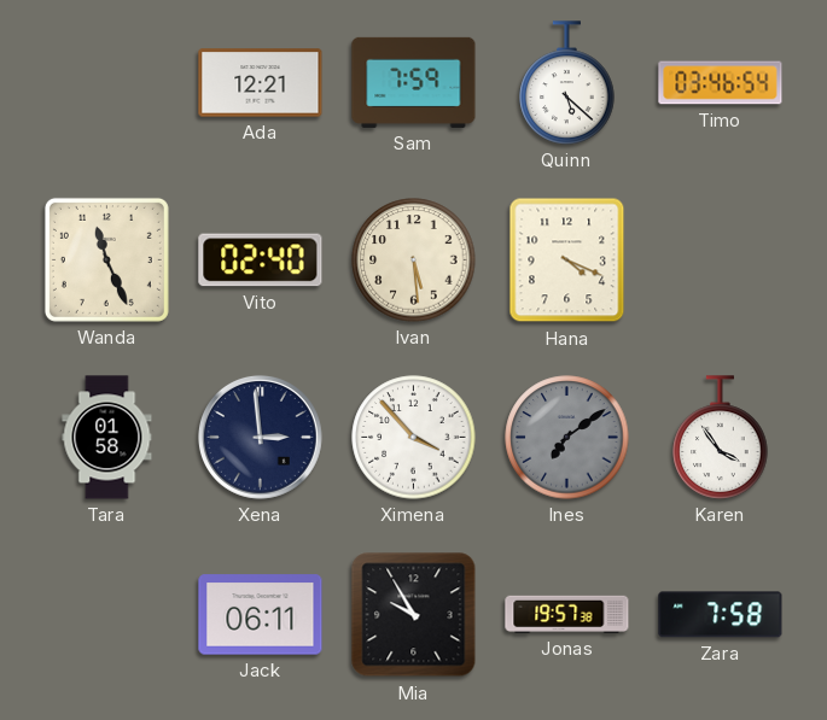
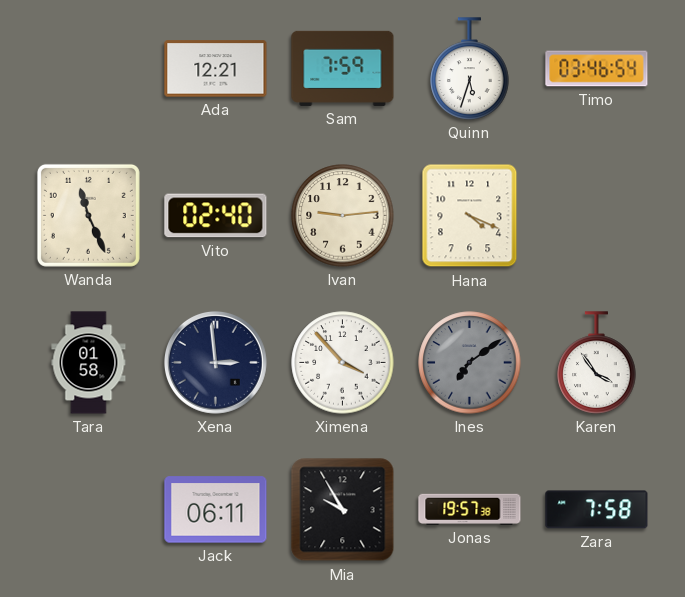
Quinn: 5:22 -> 5:33
Ivan: 5:29 -> 9:14
